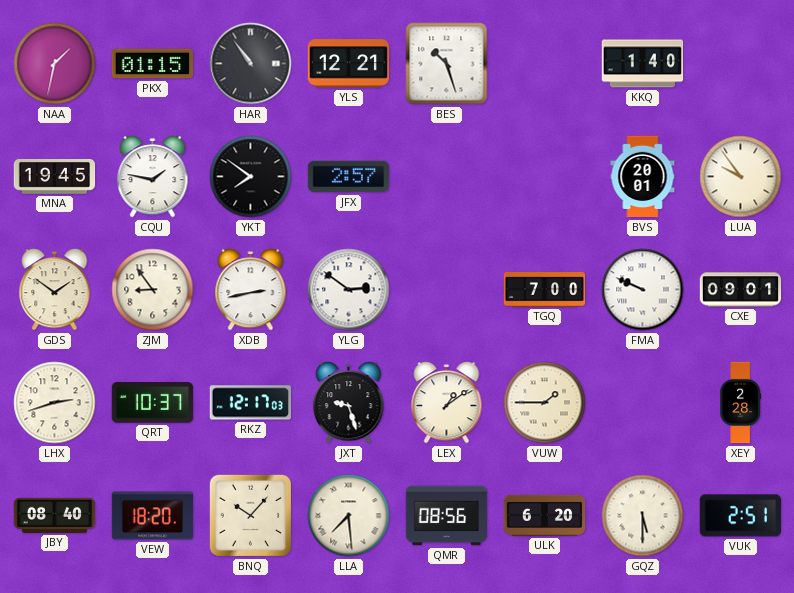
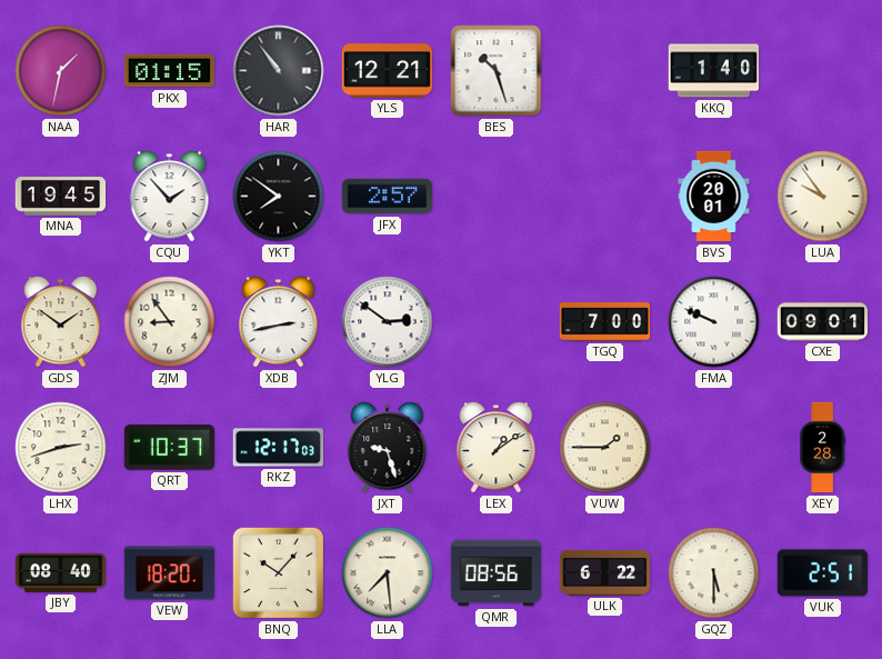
CQU: 1:47 -> 1:53
ULK: 6:20 -> 6:22
